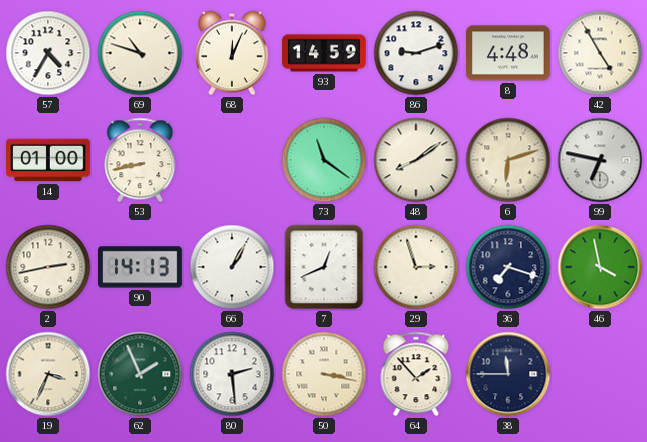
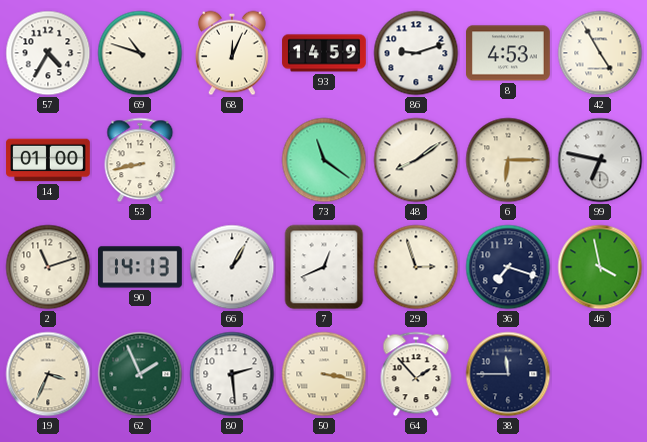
8: 4:48 -> 4:53
6: 6:12 -> 6:15
2: 2:43 -> 11:12
